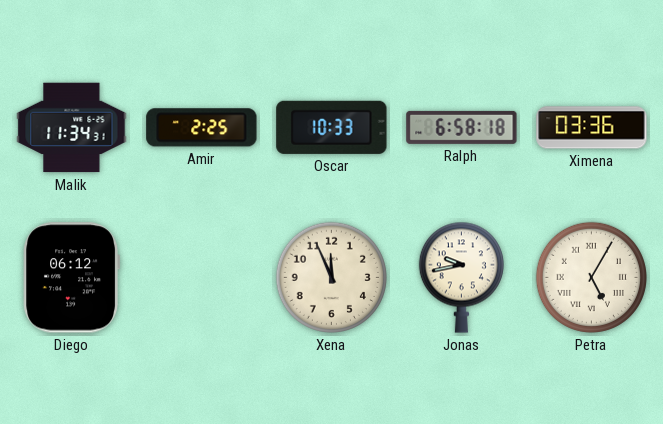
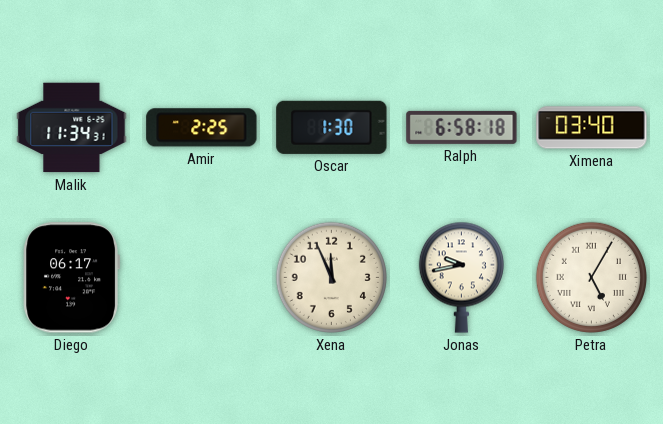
Oscar: 10:33 -> 1:30
Ximena: 03:36 -> 03:40
Diego: 06:12 -> 06:17
